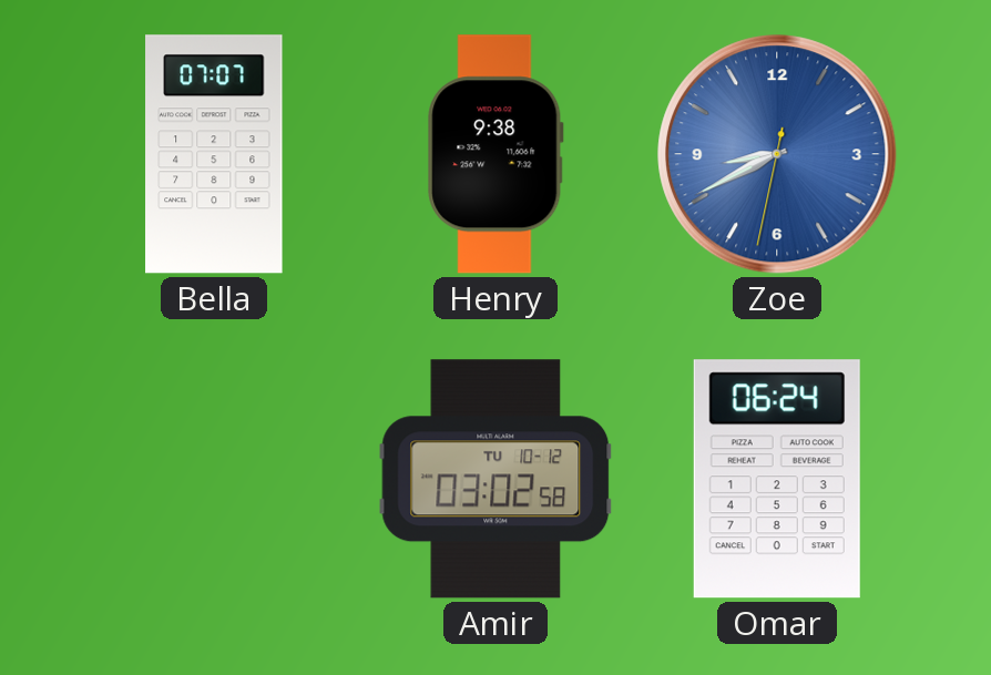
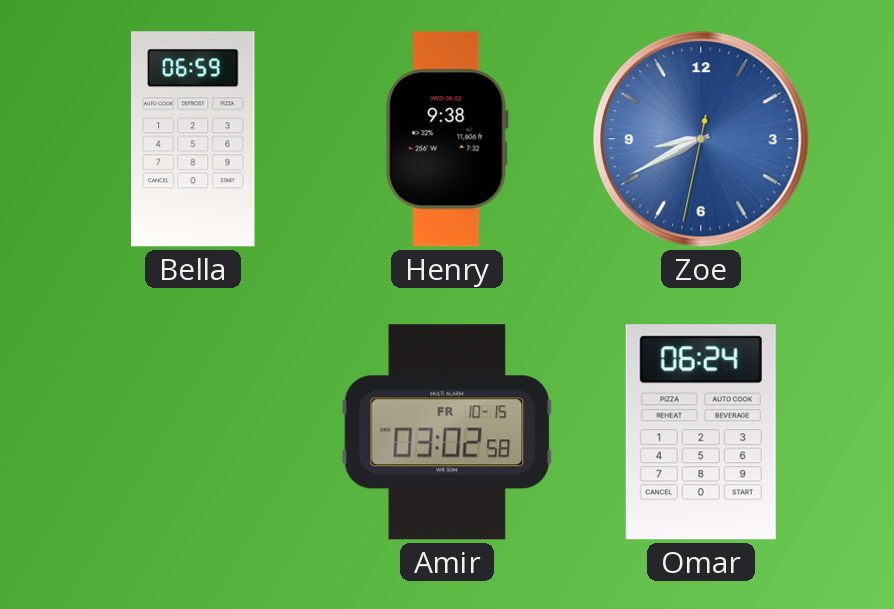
Bella: 07:07 -> 06:59
Amir date: TU 10-12 -> FR 10-15
